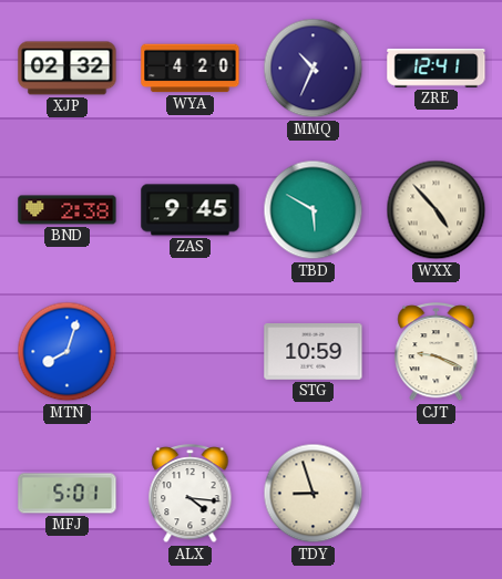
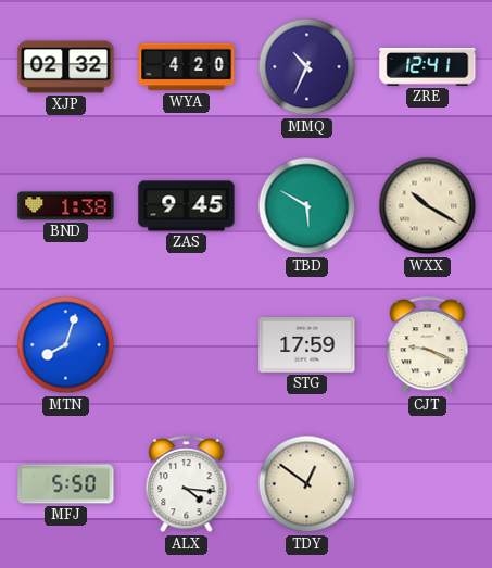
BND: 2:38 -> 1:38
WXX: 4:53 -> 10:20
STG: 10:59 -> 17:59
MFJ: 5:01 -> 5:50
TDY: 8:57 -> 12:51
